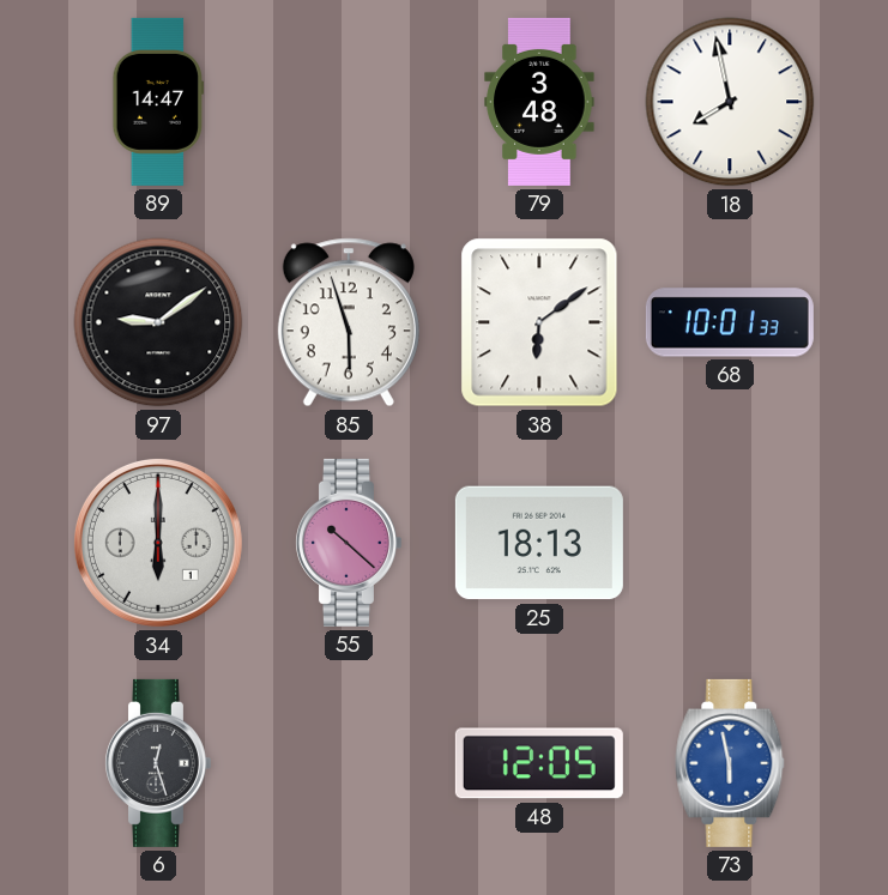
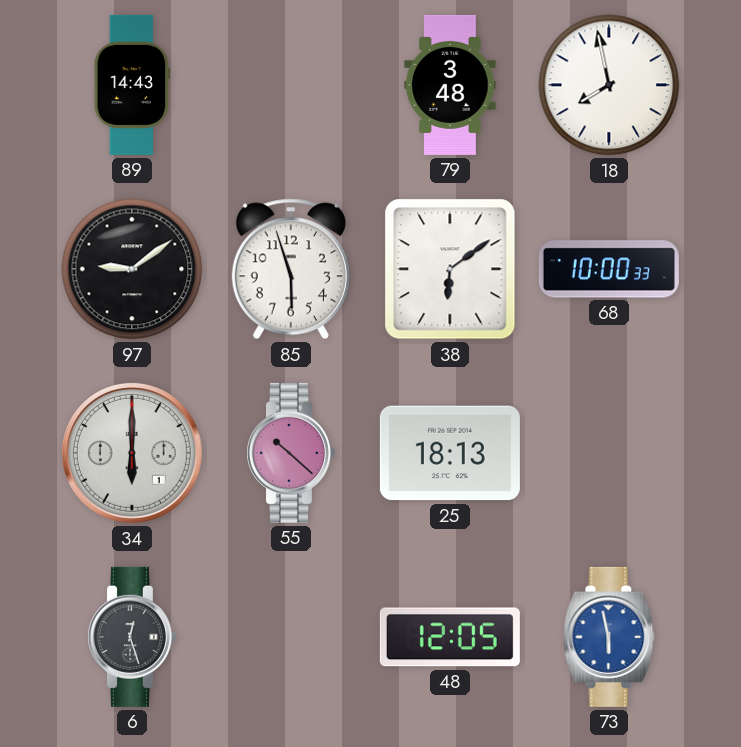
89: 14:47 -> 14:43
68: 10:01 -> 10:00
